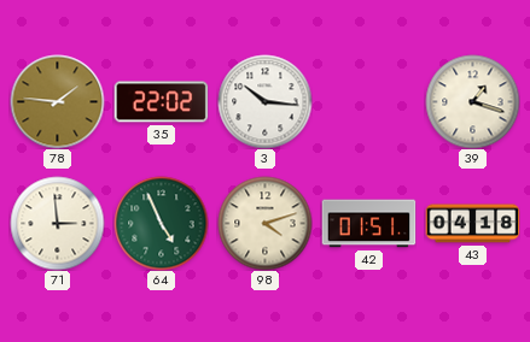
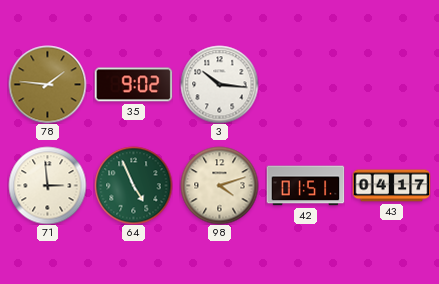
35: 22:02 -> 9:02
39: 1:18 -> none
43: 04:18 -> 04:17
